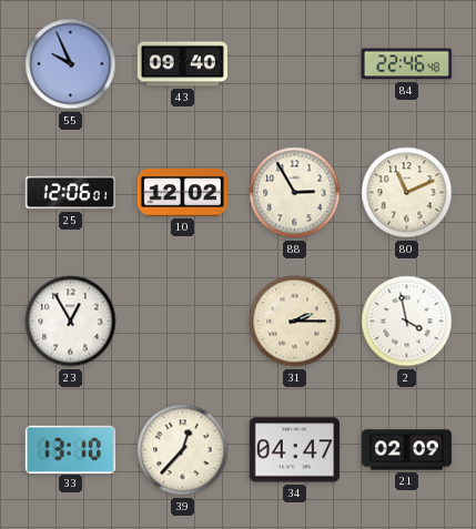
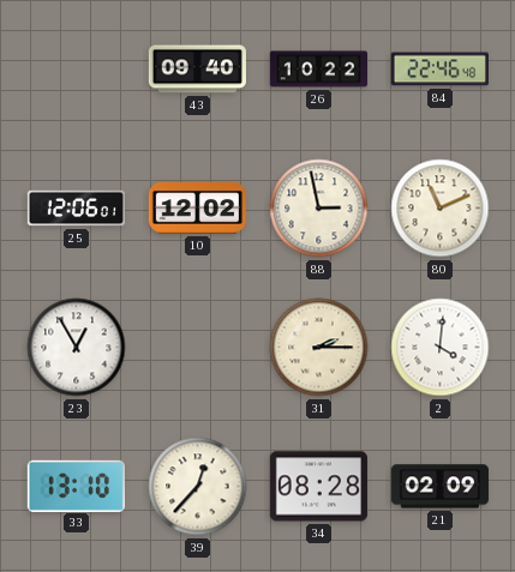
55: 9:56 -> none
26: none -> 10:22
88: 2:55 -> 2:58
2: 3:58 -> 4:01
34: 04:47 -> 08:28
